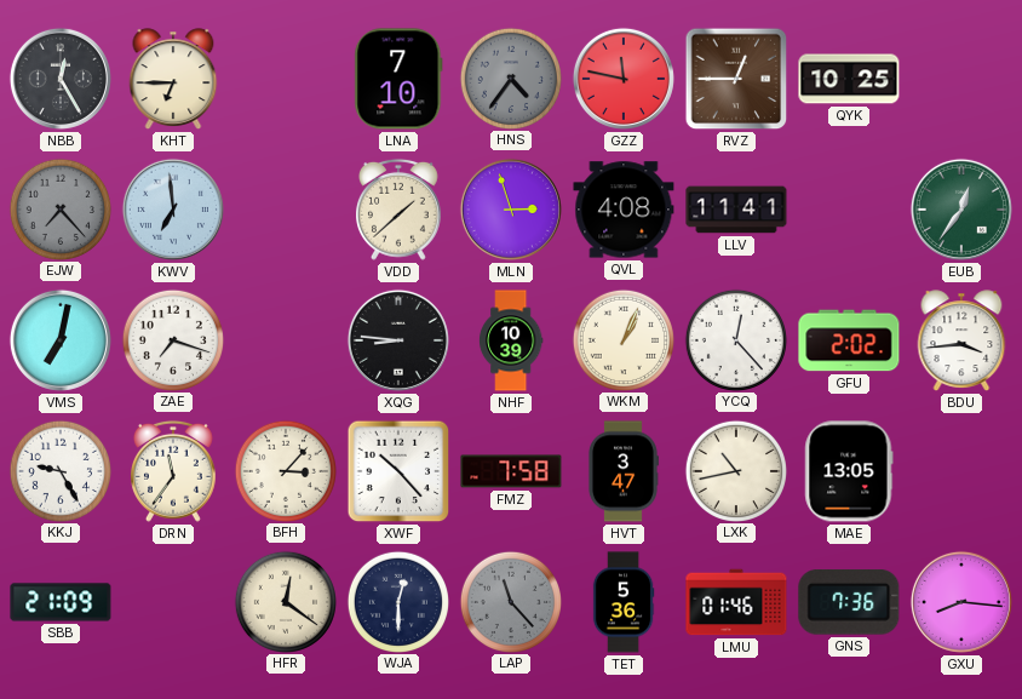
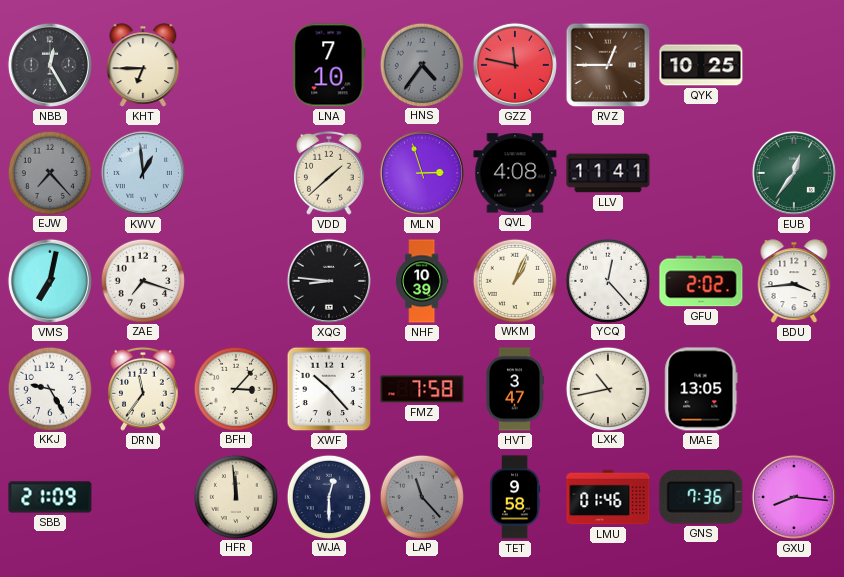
KWV: 6:59 -> 12:59
HFR: 12:21 -> 11:59
TET: 5:36 -> 9:58
